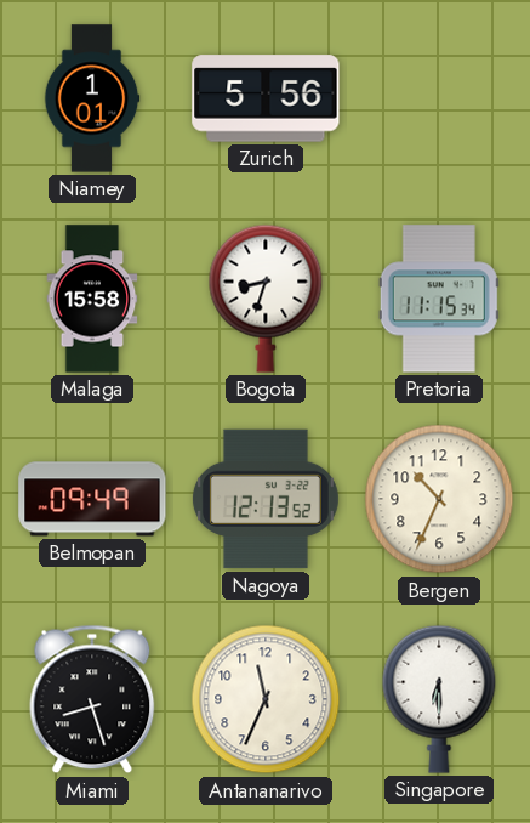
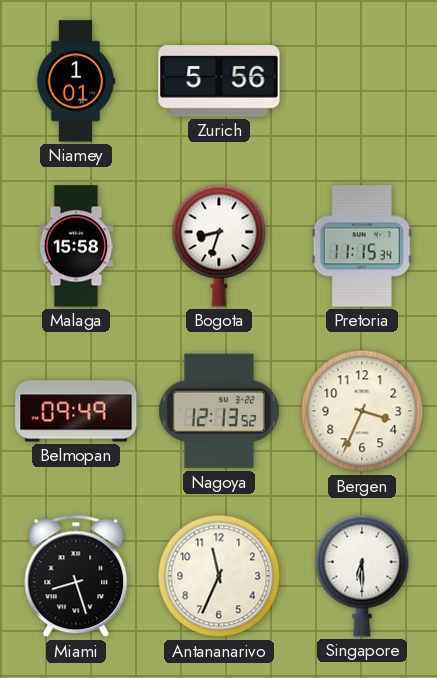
Bergen: 10:34 -> 3:34
